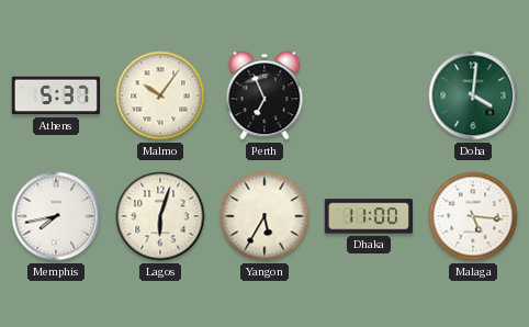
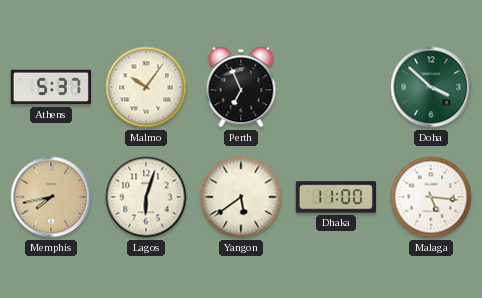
Doha: 4:01 -> 3:52
Memphis dial: white -> champagne
Yangon: 5:35 -> 5:39
